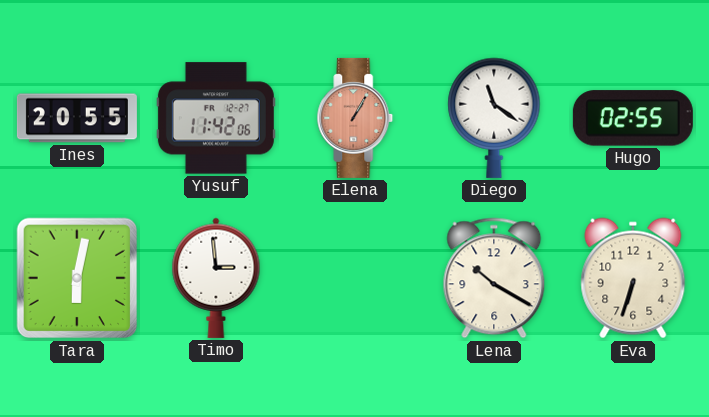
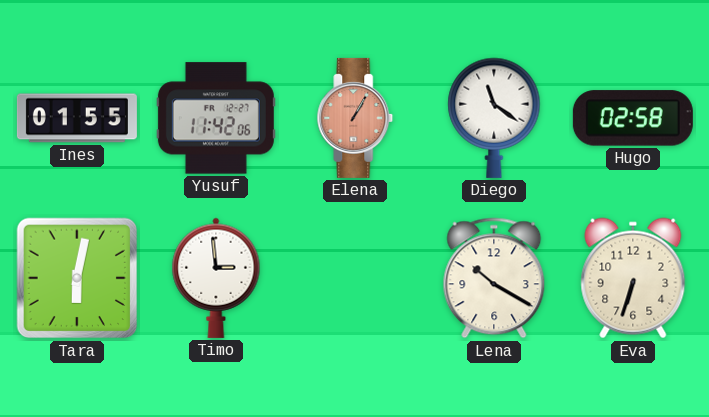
Ines: 20:55 -> 01:55
Hugo: 02:55 -> 02:58
